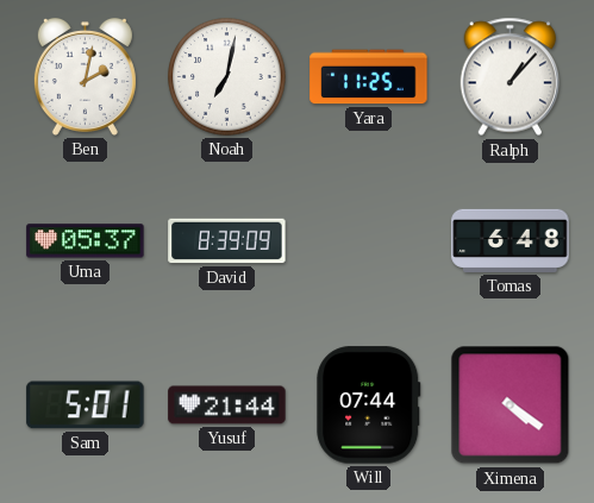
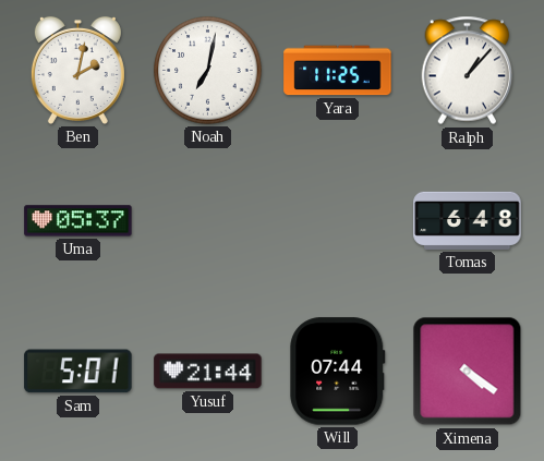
David: 8:39 -> none
